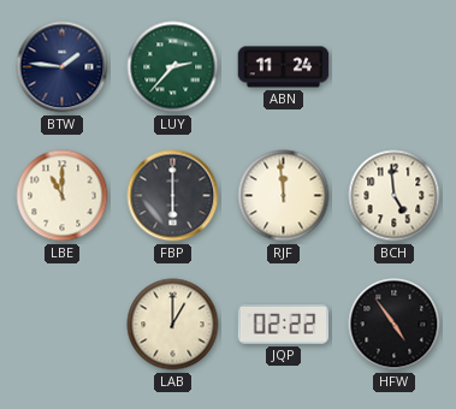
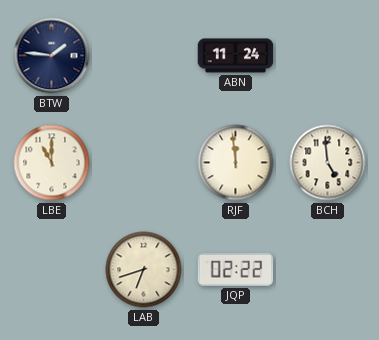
LUY: 2:37 -> none
FBP: 6:00 -> none
LAB: 1:00 -> 6:42
HFW: 4:54 -> none
